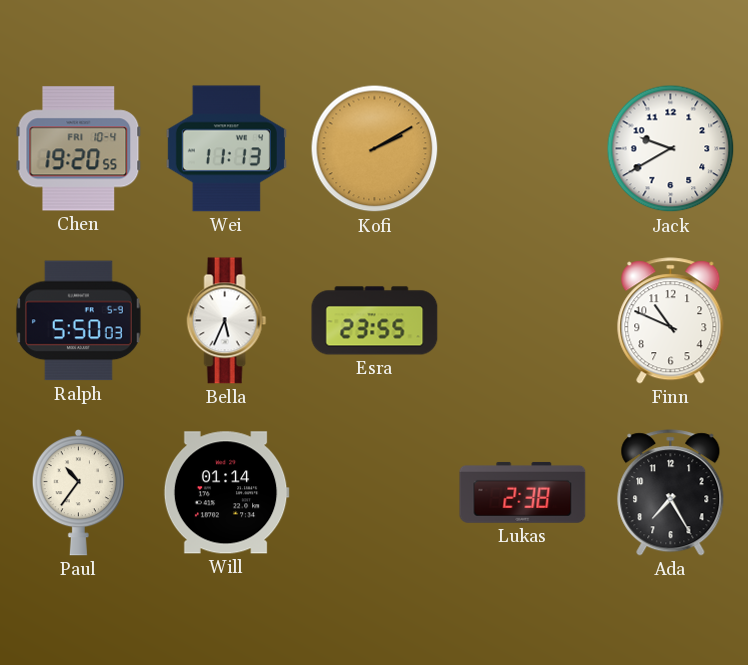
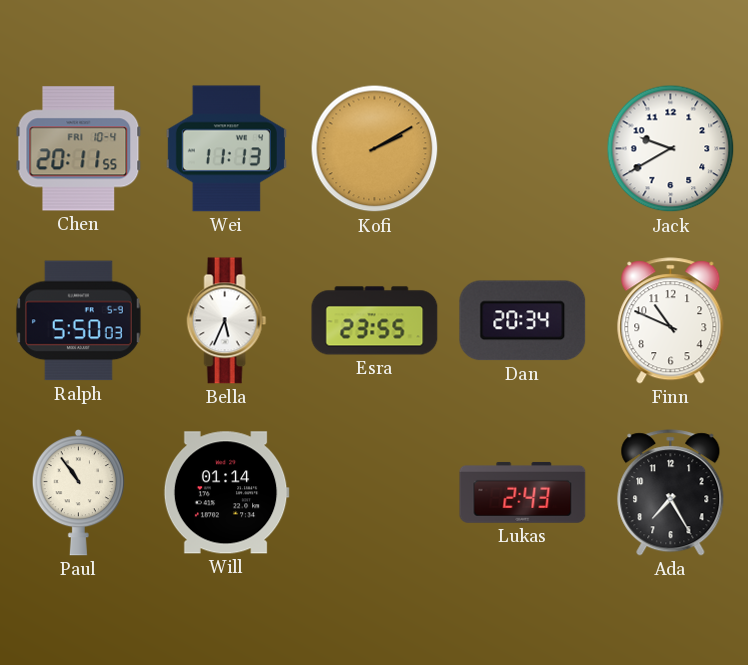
Chen: 19:20 -> 20:11
Dan: none -> 20:34
Paul: 10:36 -> 10:54
Lukas: 2:38 -> 2:43
